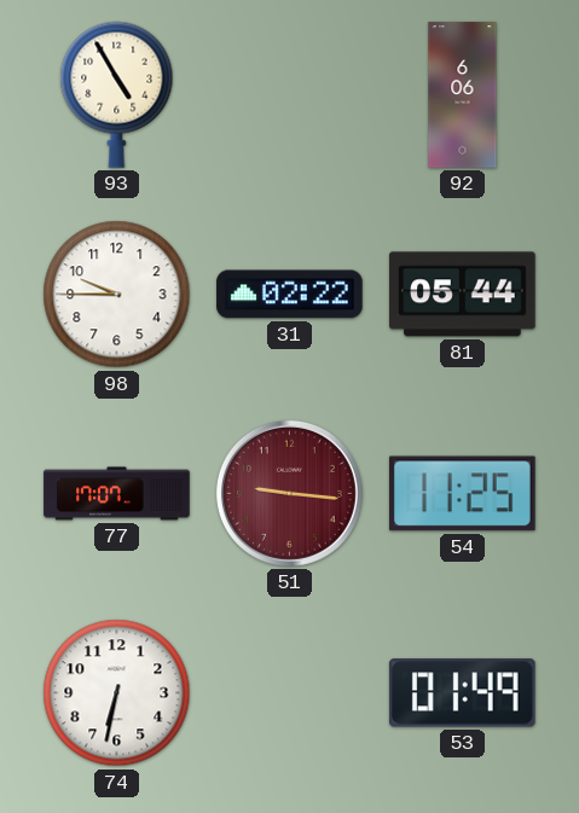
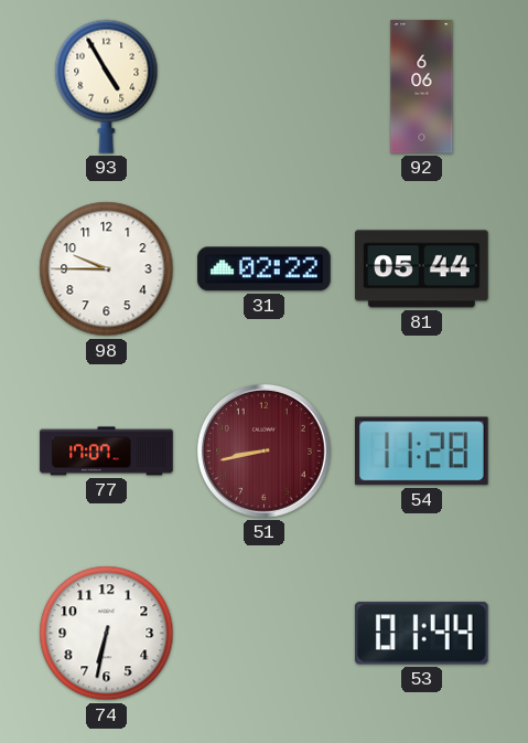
51: 9:16 -> 8:43
54: 11:25 -> 11:28
53: 01:49 -> 01:44
